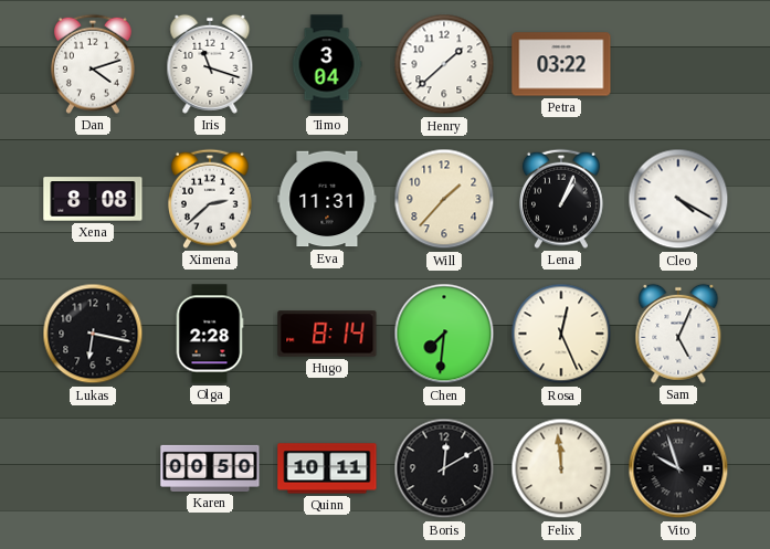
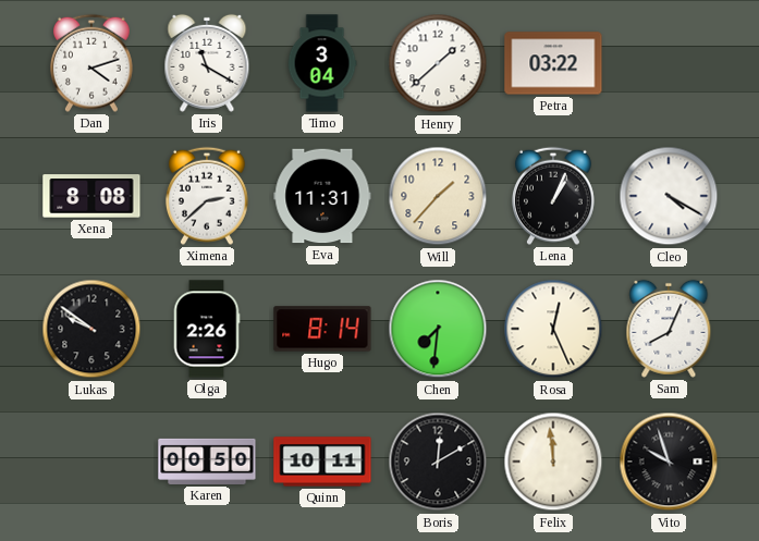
Iris: 11:18 -> 11:20
Lukas: 6:17 -> 9:51
Olga: 2:28 -> 2:26
Sam: 5:04 -> 8:04
